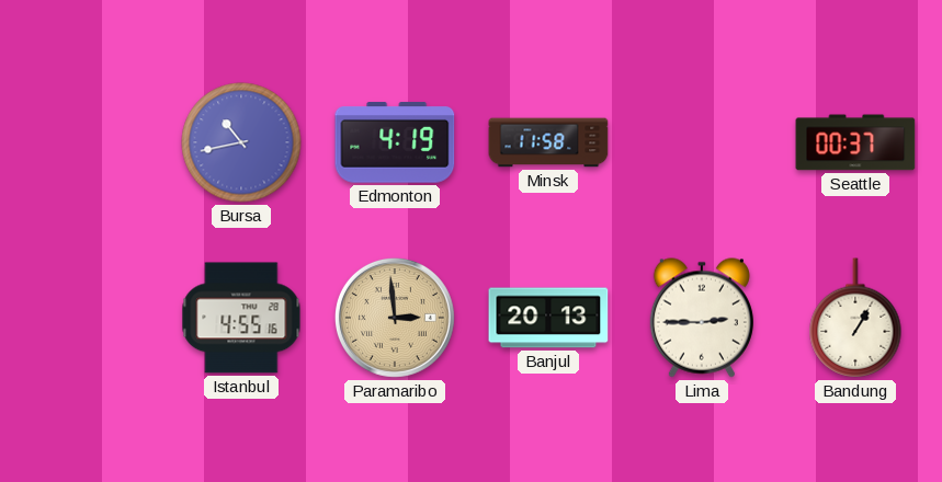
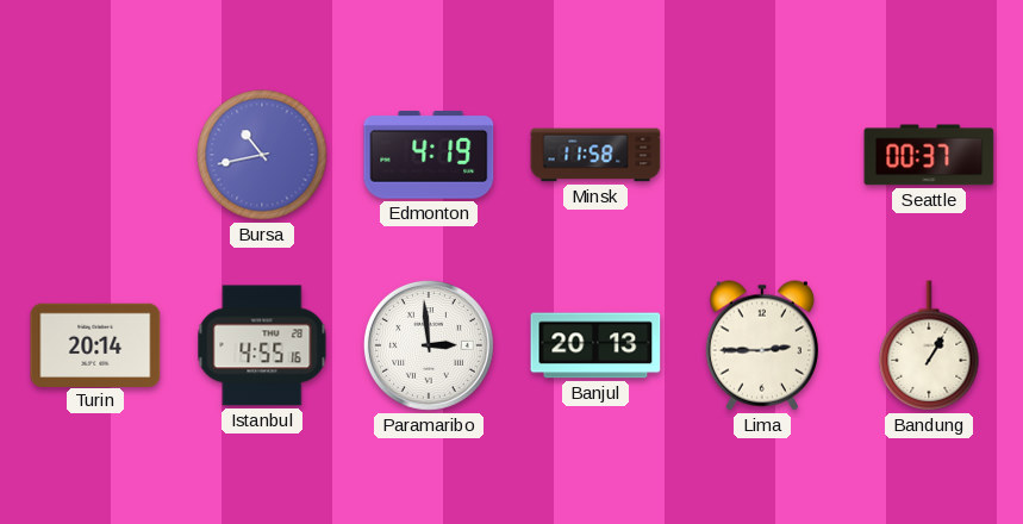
Turin: none -> 20:14
Paramaribo dial: champagne -> white
